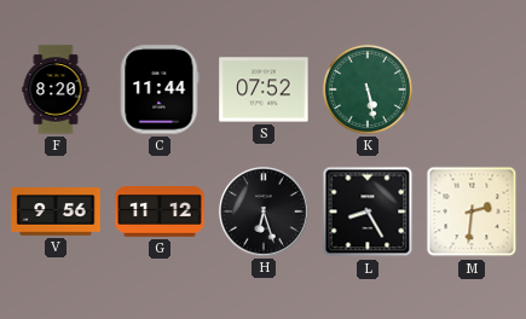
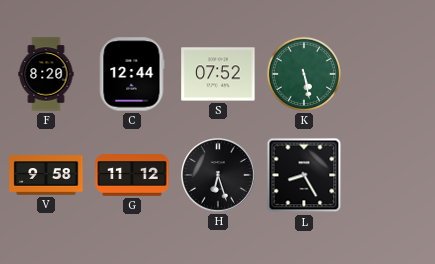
C: 11:44 -> 12:44
V: 9:56 -> 9:58
M: 2:31 -> none
